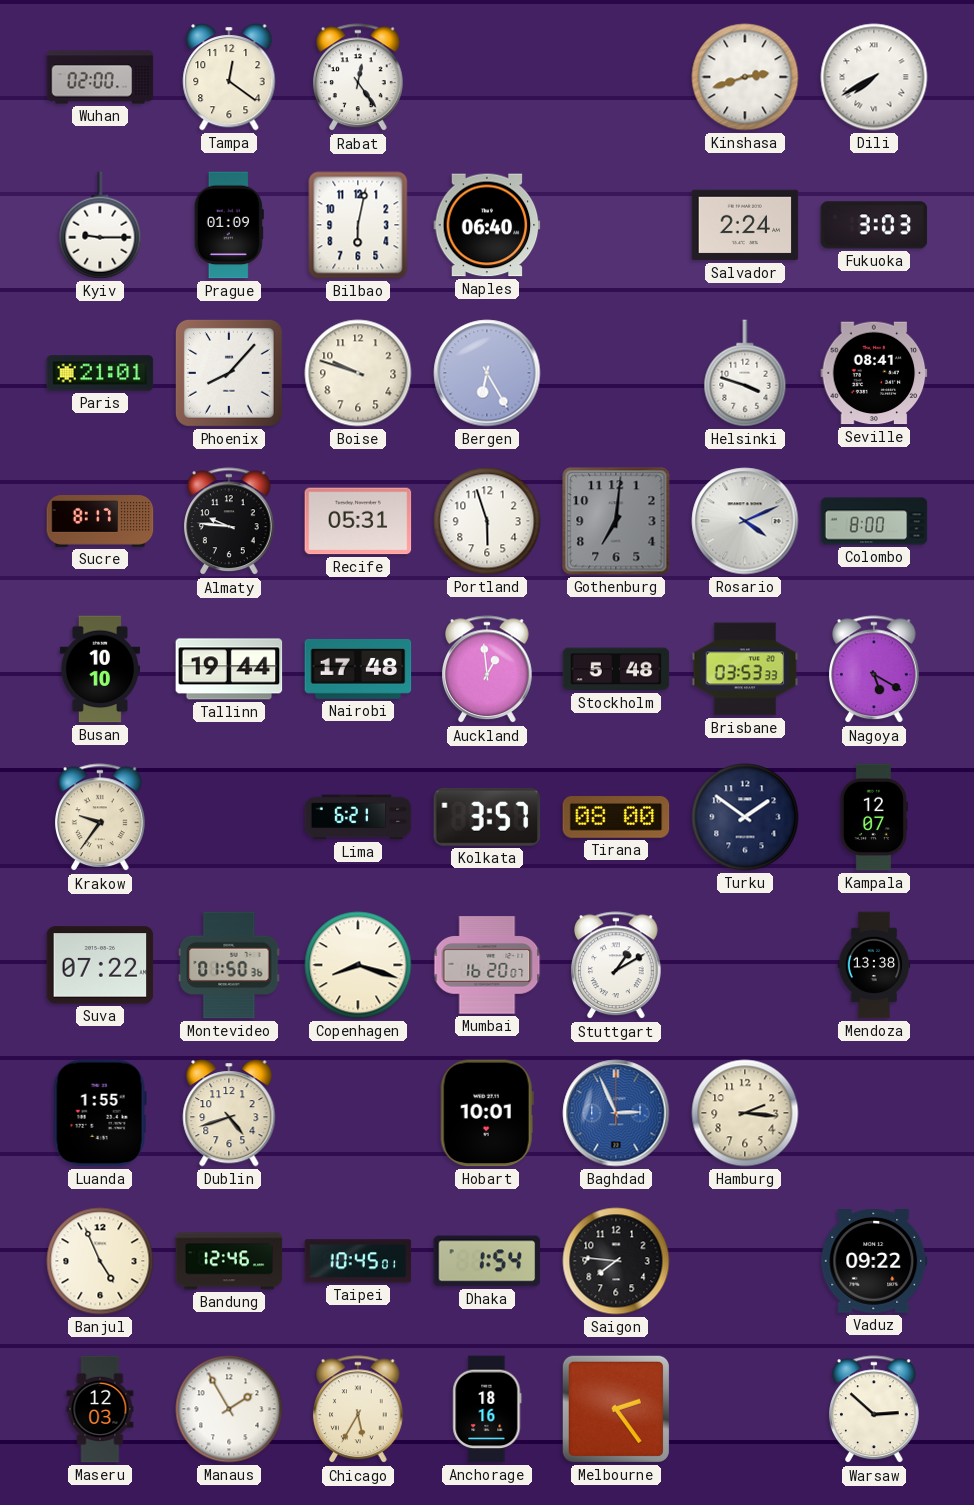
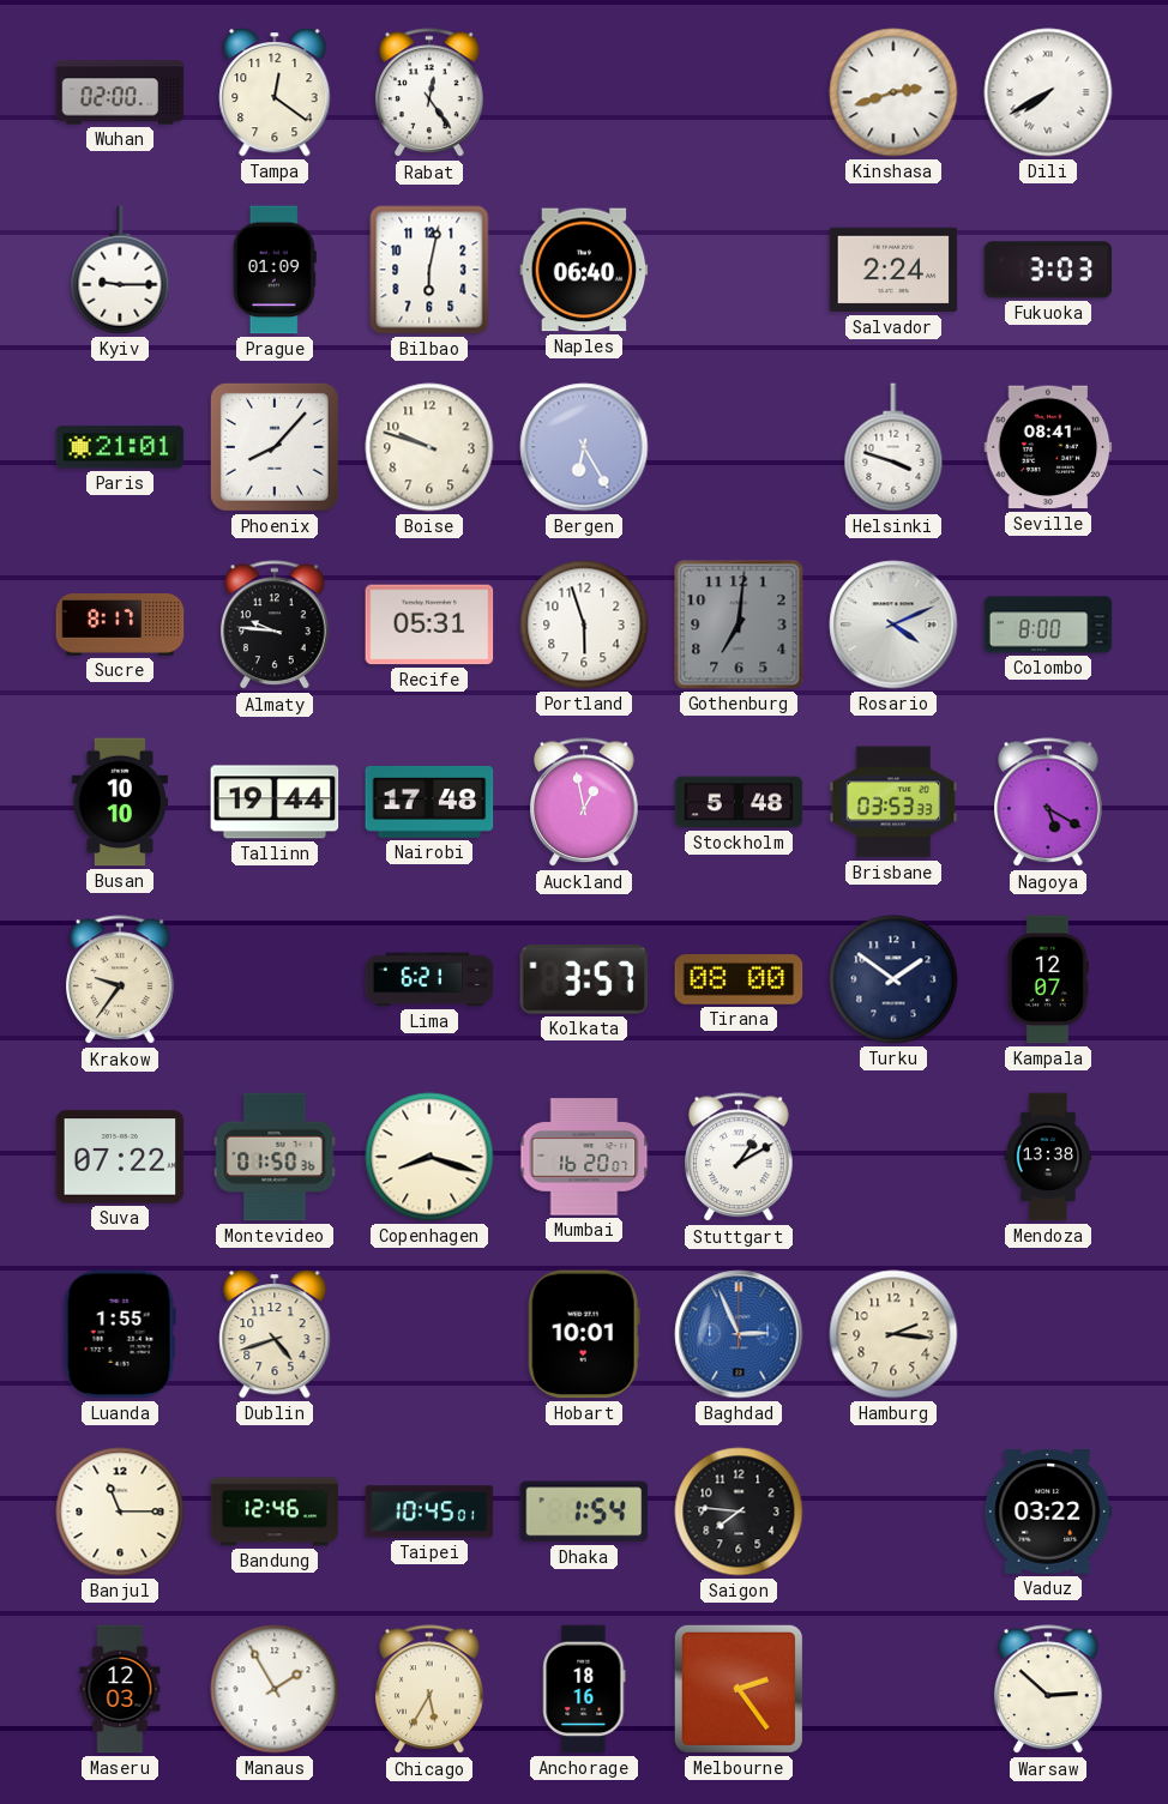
Auckland: 12:59 -> 12:58
Banjul: 4:56 -> 11:15
Vaduz: 09:22 -> 03:22
